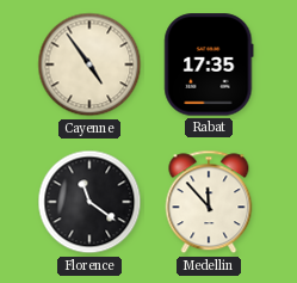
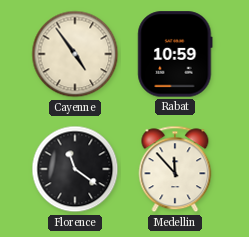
Rabat: 17:35 -> 10:59
